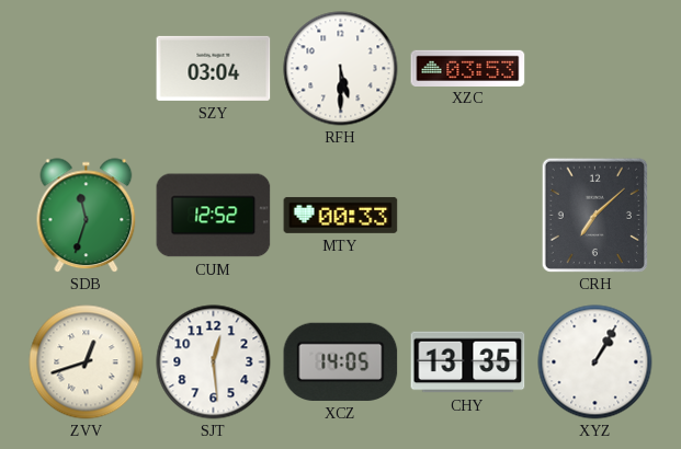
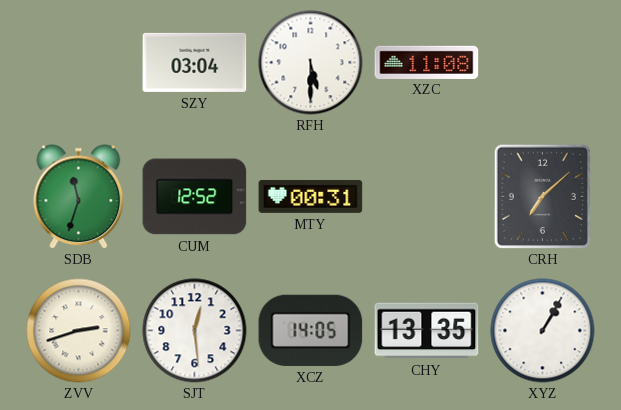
XZC: 03:53 -> 11:08
MTY: 00:33 -> 00:31
ZVV: 12:42 -> 2:42
